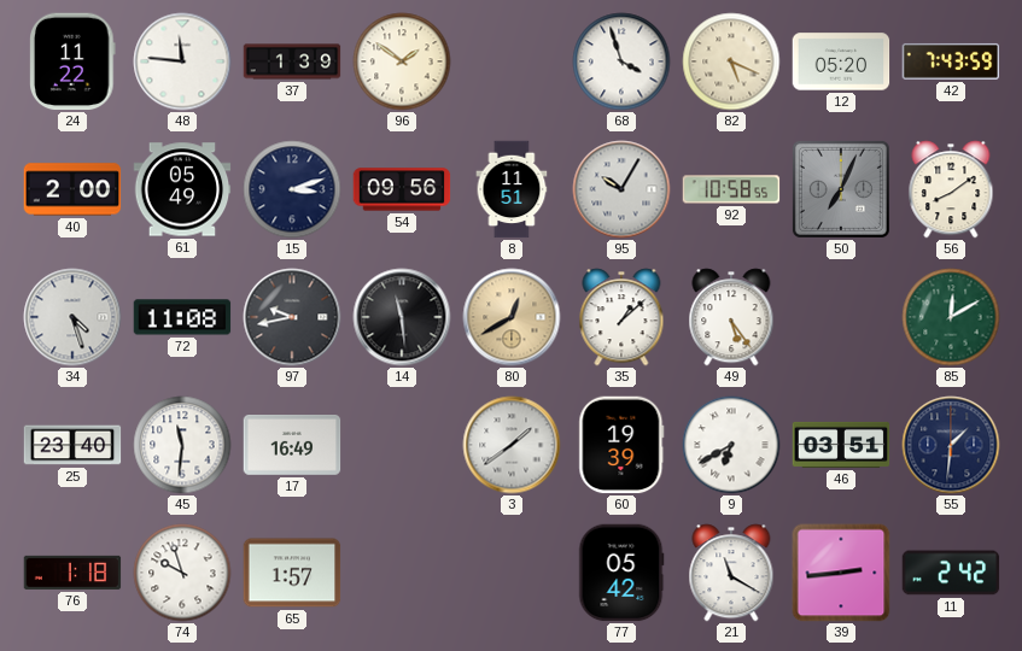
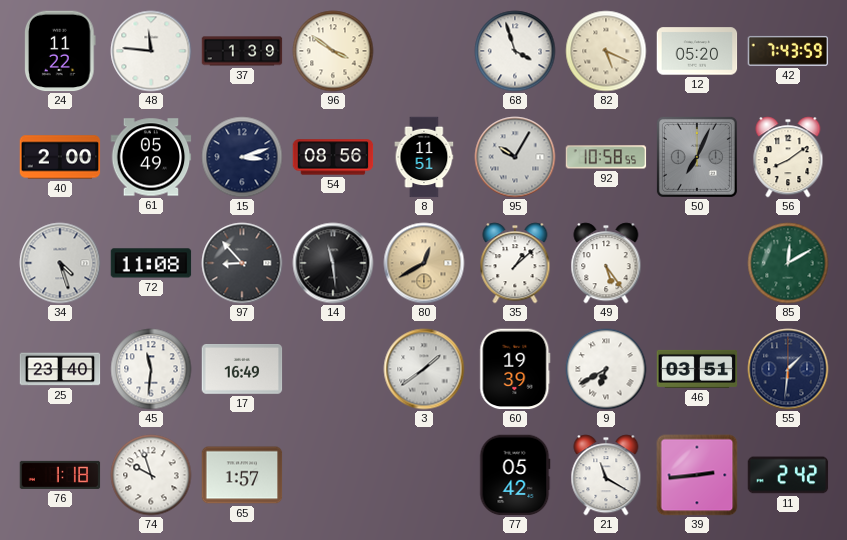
96: 1:51 -> 3:51
54: 09:56 -> 08:56
97: 9:43 -> 8:53
